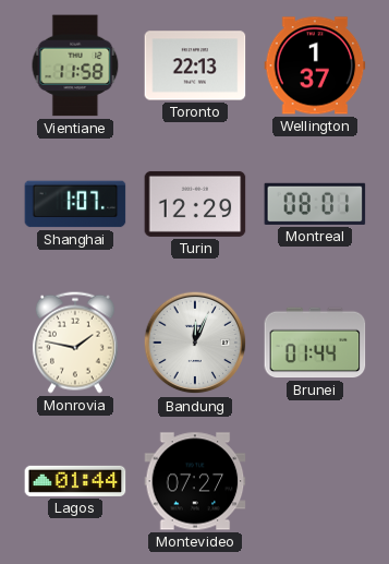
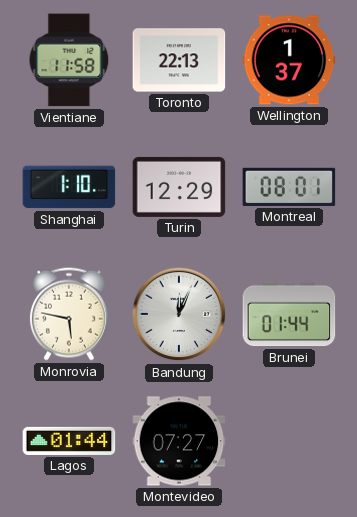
Shanghai: 1:07 -> 1:10
Monrovia: 1:47 -> 5:47
